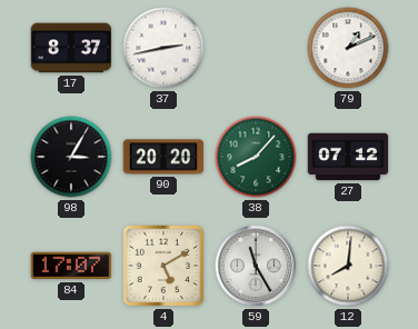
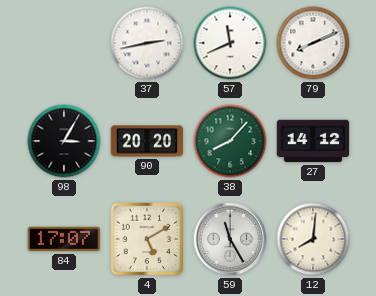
17: 8:37 -> none
57: none -> 11:41
79: 1:11 -> 8:11
27: 07:12 -> 14:12
